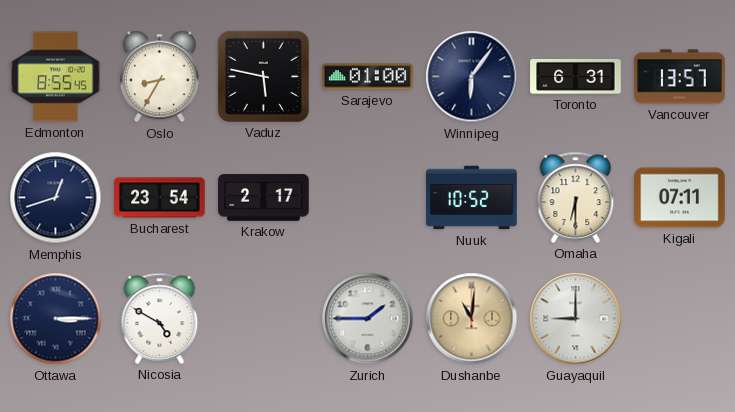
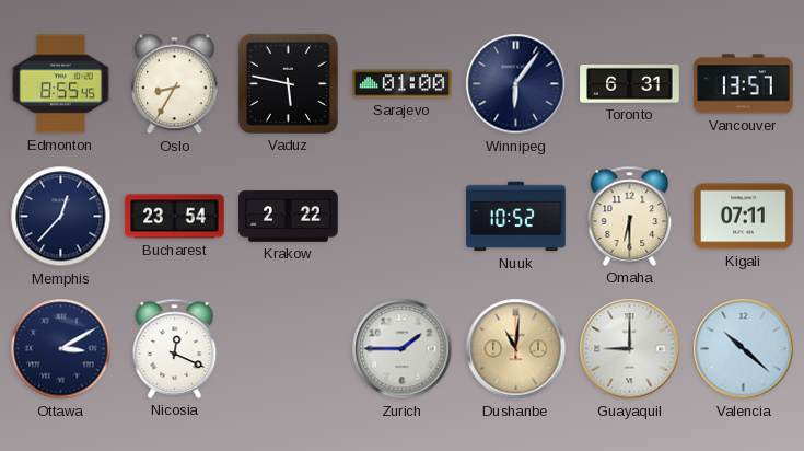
Memphis: 12:42 -> 12:37
Krakow: 2:17 -> 2:22
Ottawa: 3:15 -> 3:10
Nicosia: 4:50 -> 12:19
Valencia: none -> 10:22
